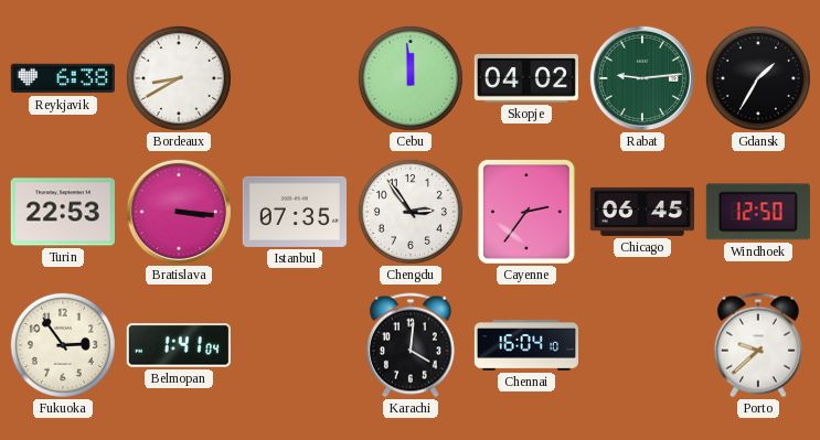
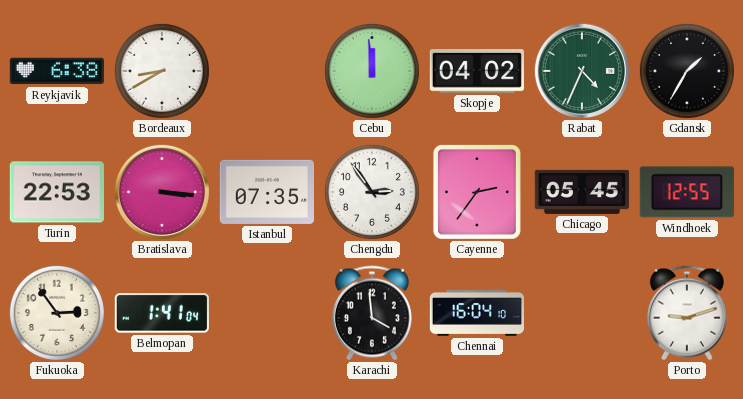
Rabat: 9:14 -> 4:34
Chicago: 06:45 -> 05:45
Windhoek: 12:50 -> 12:55
Karachi: 4:01 -> 3:59
Porto: 9:38 -> 9:12
